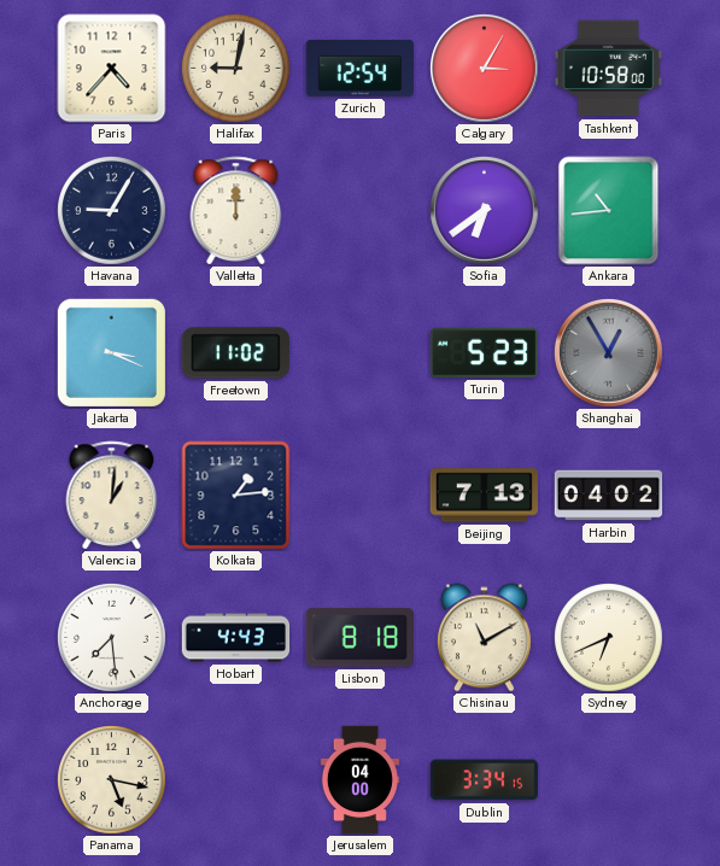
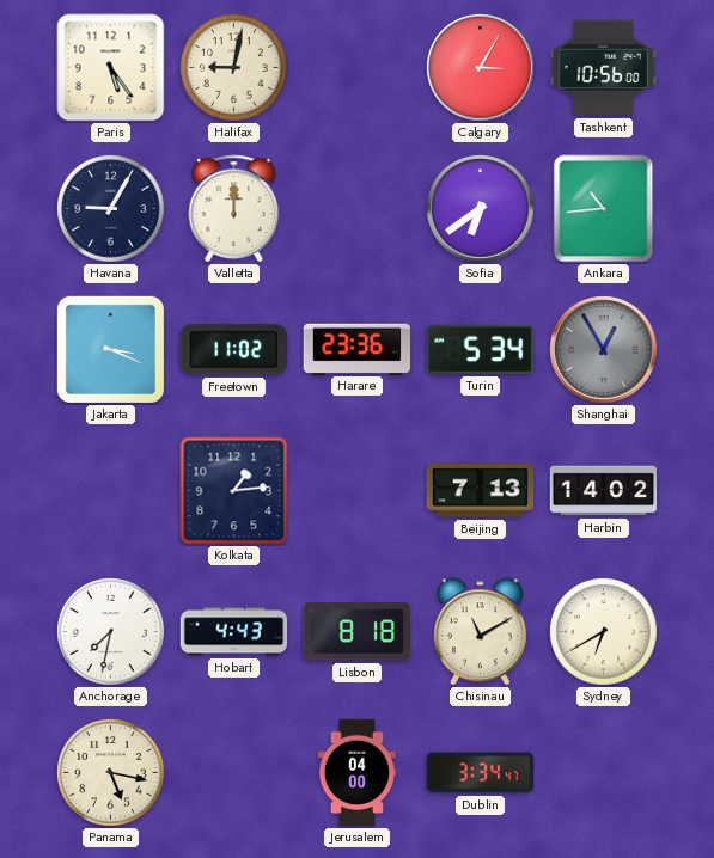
Paris: 4:37 -> 5:24
Zurich: 12:54 -> none
Tashkent: 10:58 -> 10:56
Harare: none -> 23:36
Turin: 5:23 -> 5:34
Valencia: 1:01 -> none
Harbin: 04:02 -> 14:02
Anchorage: 7:29 -> 7:32
Sydney: 6:41 -> 6:40
Dublin: 3:34:15 -> 3:34:47
